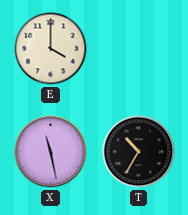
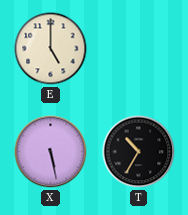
E: 4:00 -> 5:00
X: 11:28 -> 5:28
